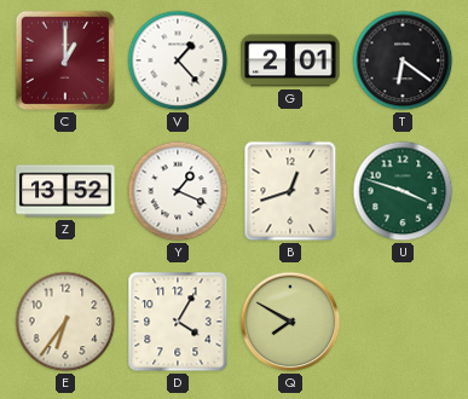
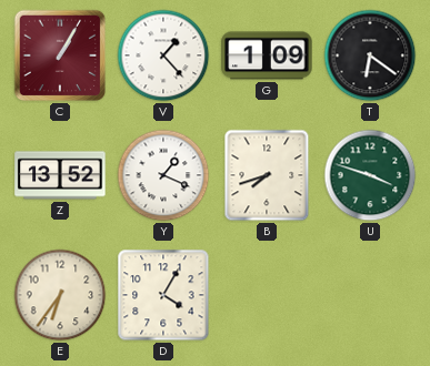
C: 1:00 -> 1:05
G: 2:01 -> 1:09
B: 12:42 -> 7:42
Q: 7:50 -> none
